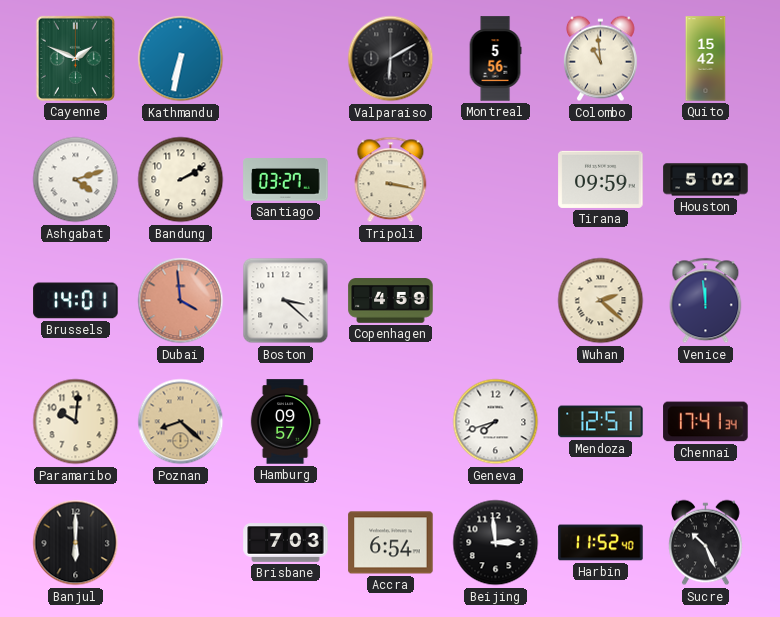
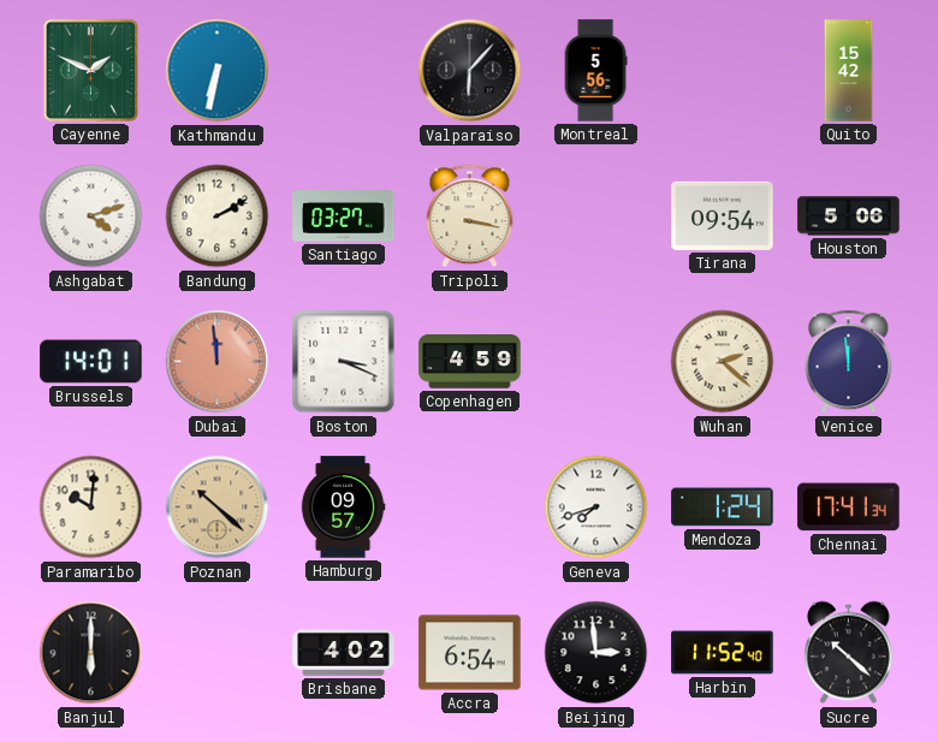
Valparaiso: 6:10 -> 6:07
Colombo: 10:59 -> none
Tirana: 09:59 -> 09:54
Houston: 5:02 -> 5:06
Dubai: 3:59 -> 11:59
Boston: 3:22 -> 3:19
Poznan: 8:22 -> 10:22
Mendoza: 12:51 -> 1:24
Brisbane: 7:03 -> 4:02
Sucre: 10:26 -> 10:22
